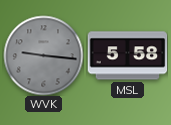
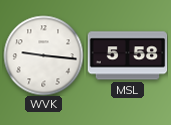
WVK dial: grey -> white
